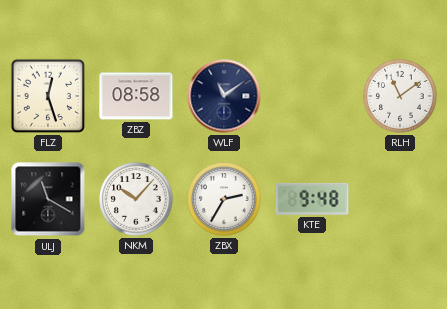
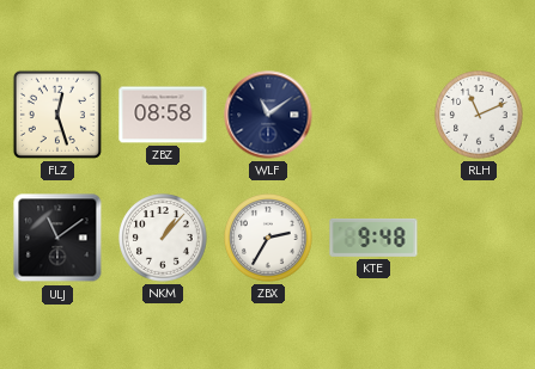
RLH: 11:09 -> 11:11
ULJ: 11:20 -> 11:09
NKM: 10:07 -> 1:07
